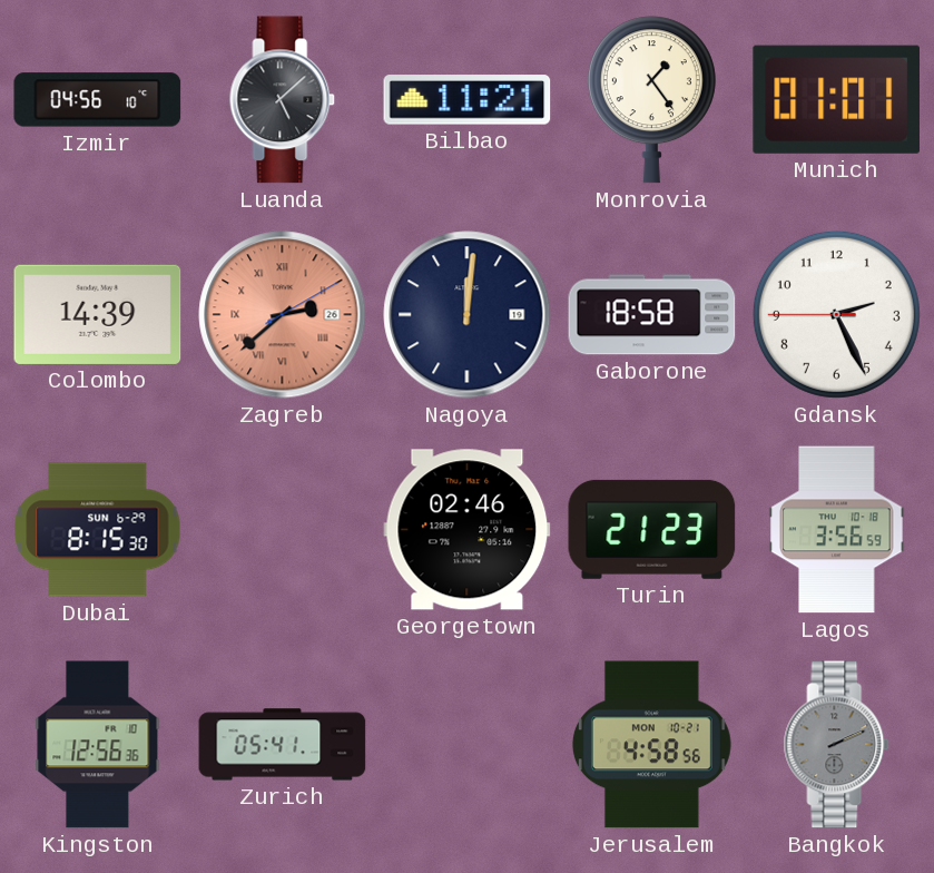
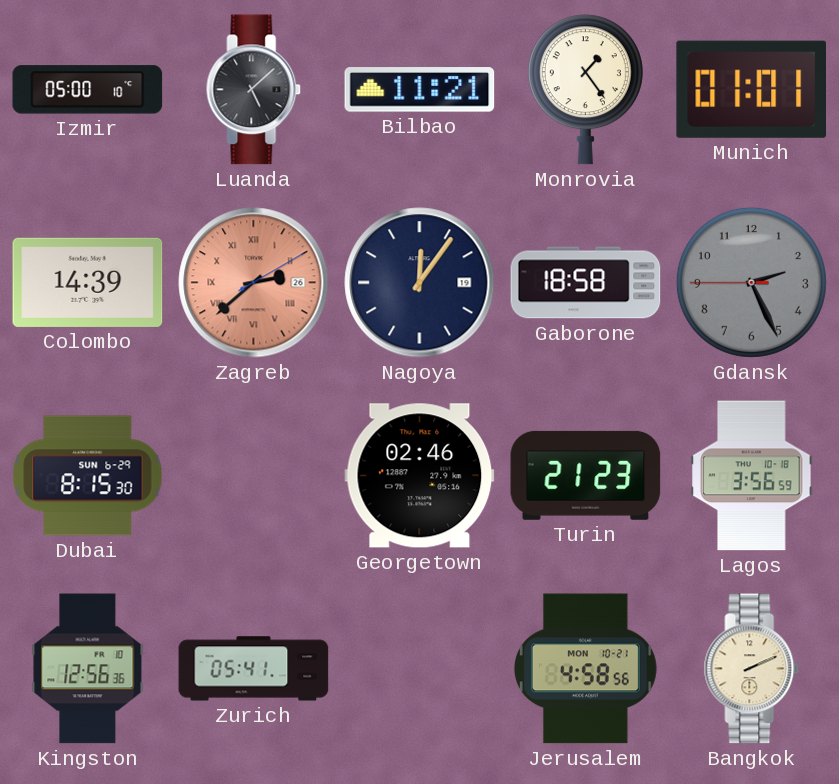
Izmir: 04:56 -> 05:00
Nagoya: 12:01 -> 12:06
Gdansk dial: white -> grey
Bangkok dial: grey -> cream
